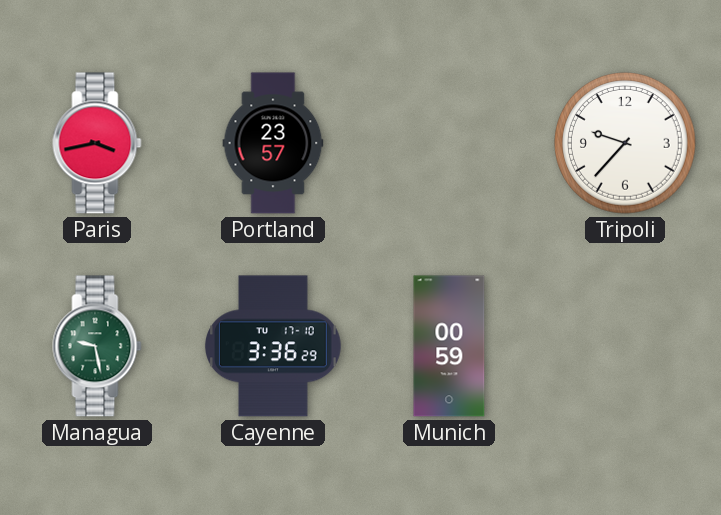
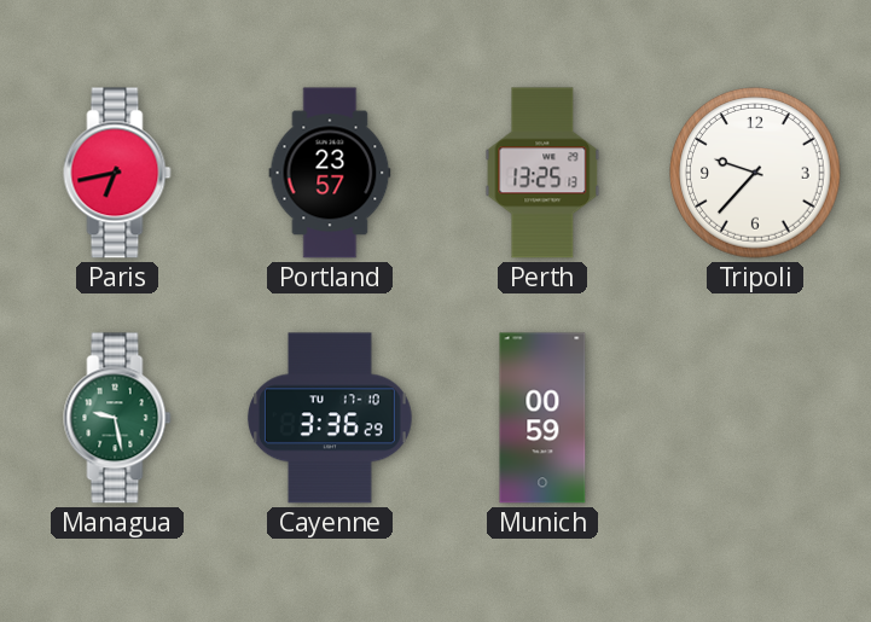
Paris: 3:43 -> 6:43
Perth: none -> 13:25
